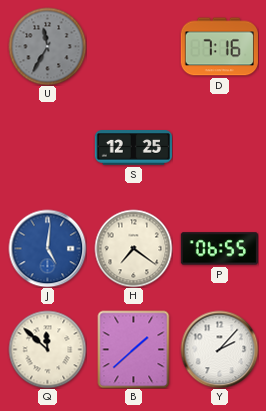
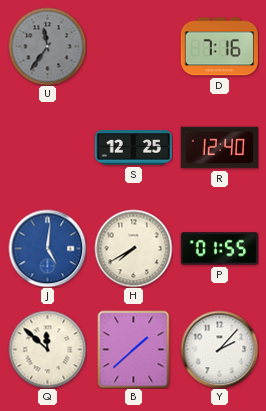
U: 11:35 -> 11:36
R: none -> 12:40
H: 7:21 -> 7:40
P: 06:55 -> 01:55
